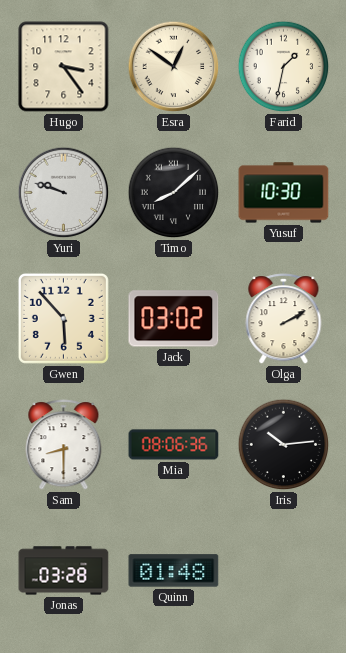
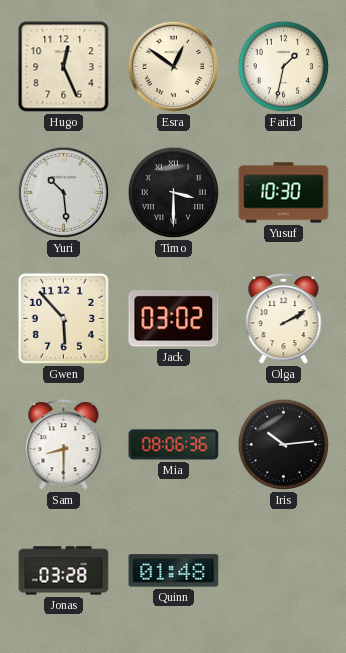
Hugo: 3:24 -> 12:26
Yuri: 9:48 -> 10:29
Timo: 8:08 -> 3:30
